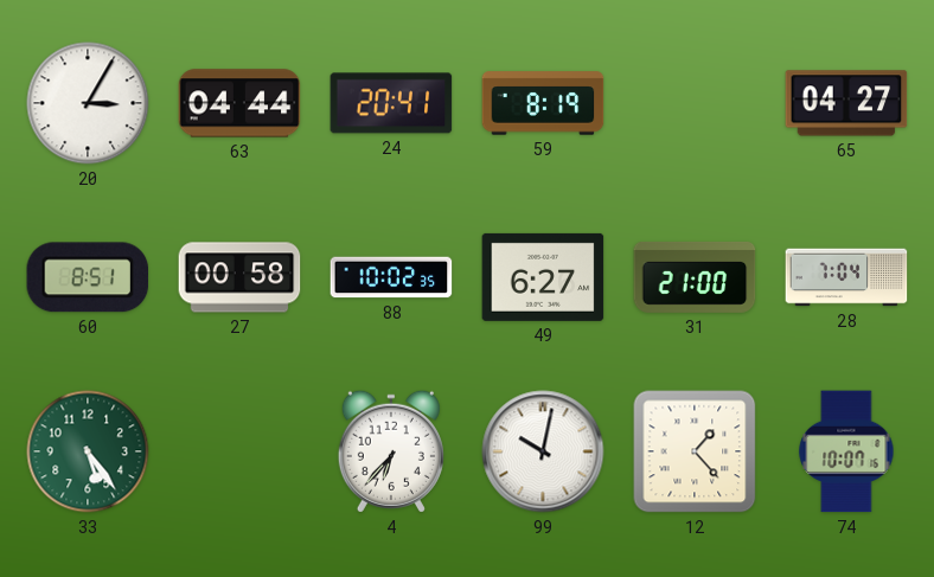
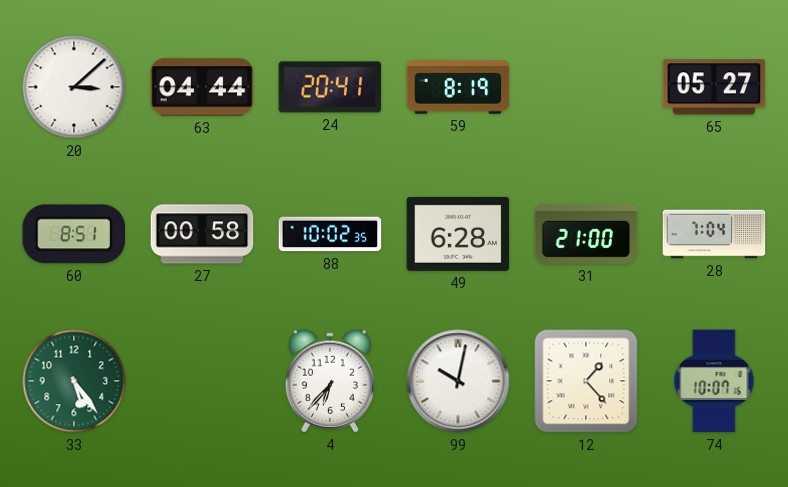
20: 3:05 -> 3:08
65: 04:27 -> 05:27
49: 6:27 -> 6:28
